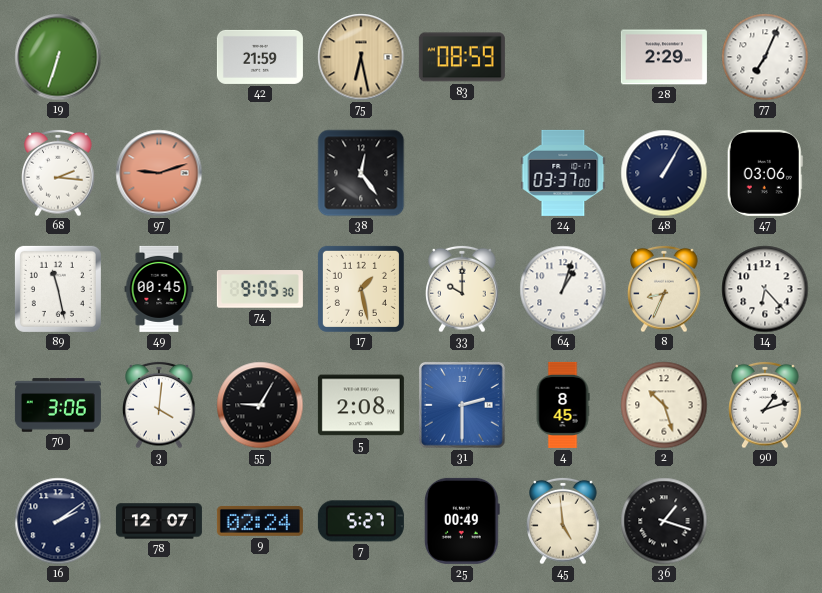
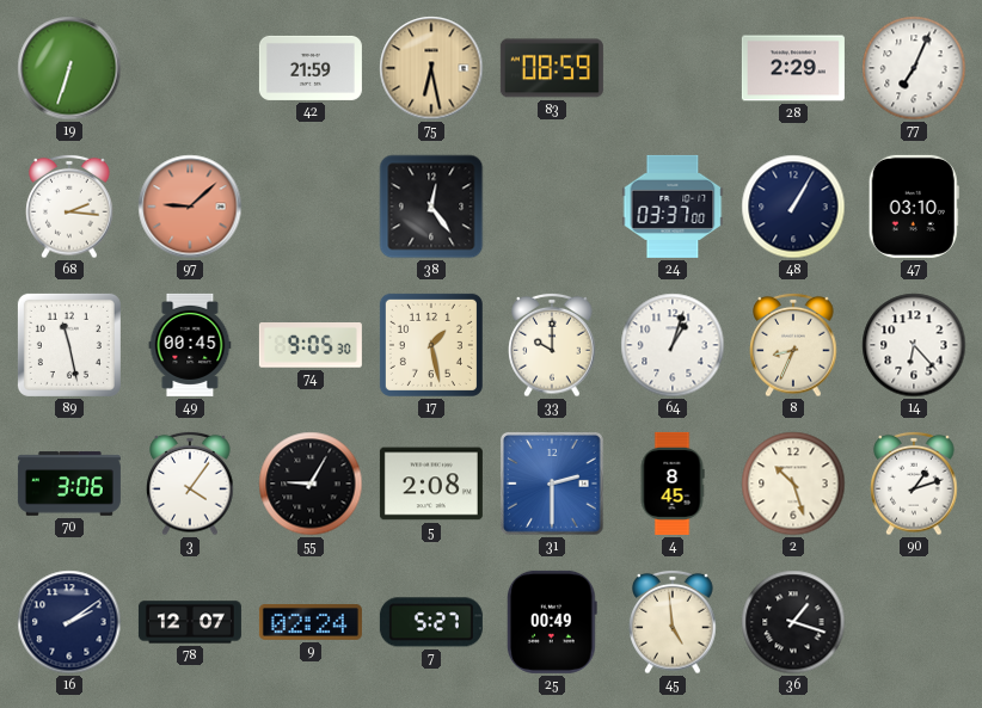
97: 9:12 -> 9:08
47: 03:06 -> 03:10
3: 4:01 -> 4:06
